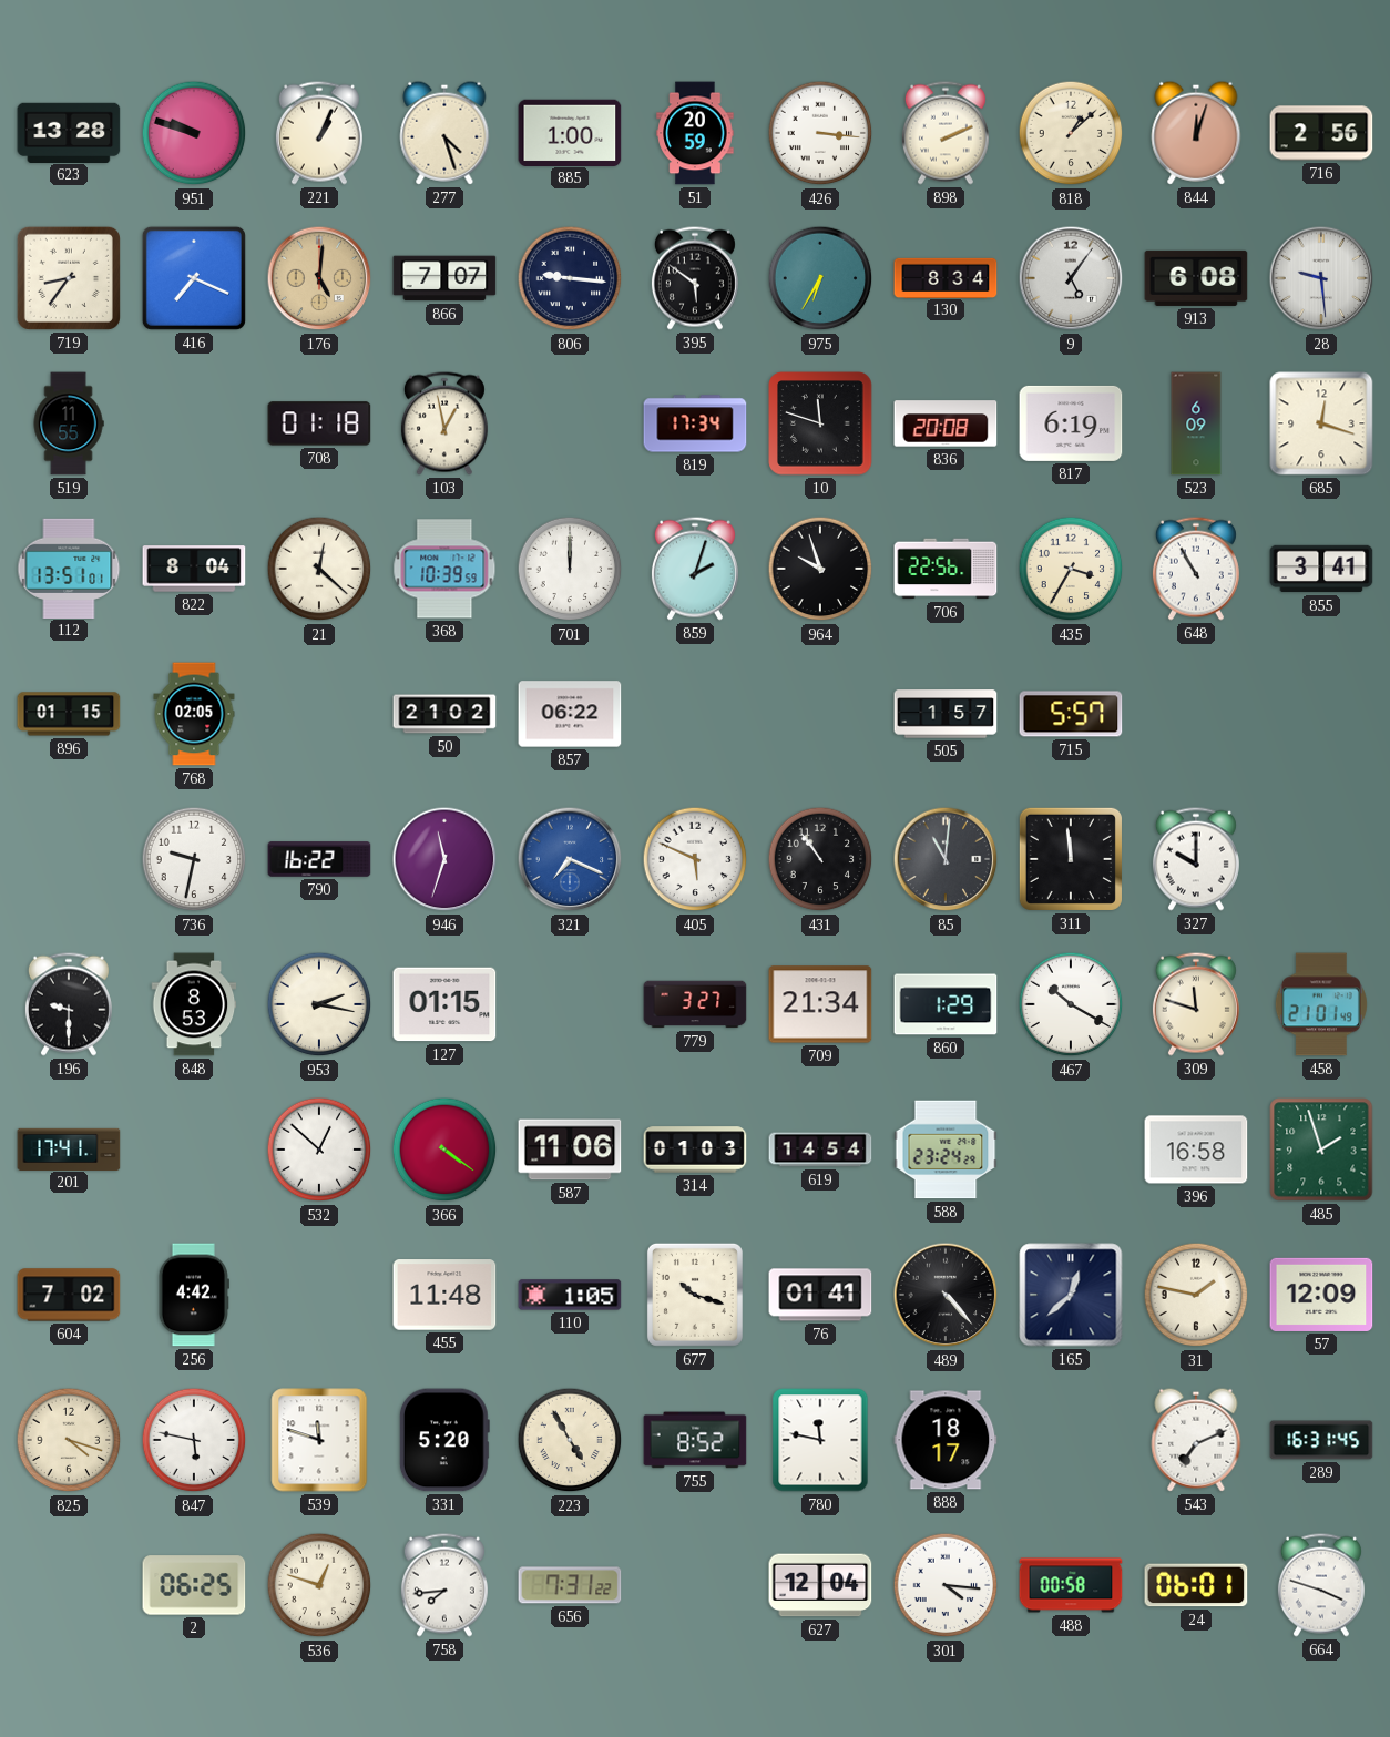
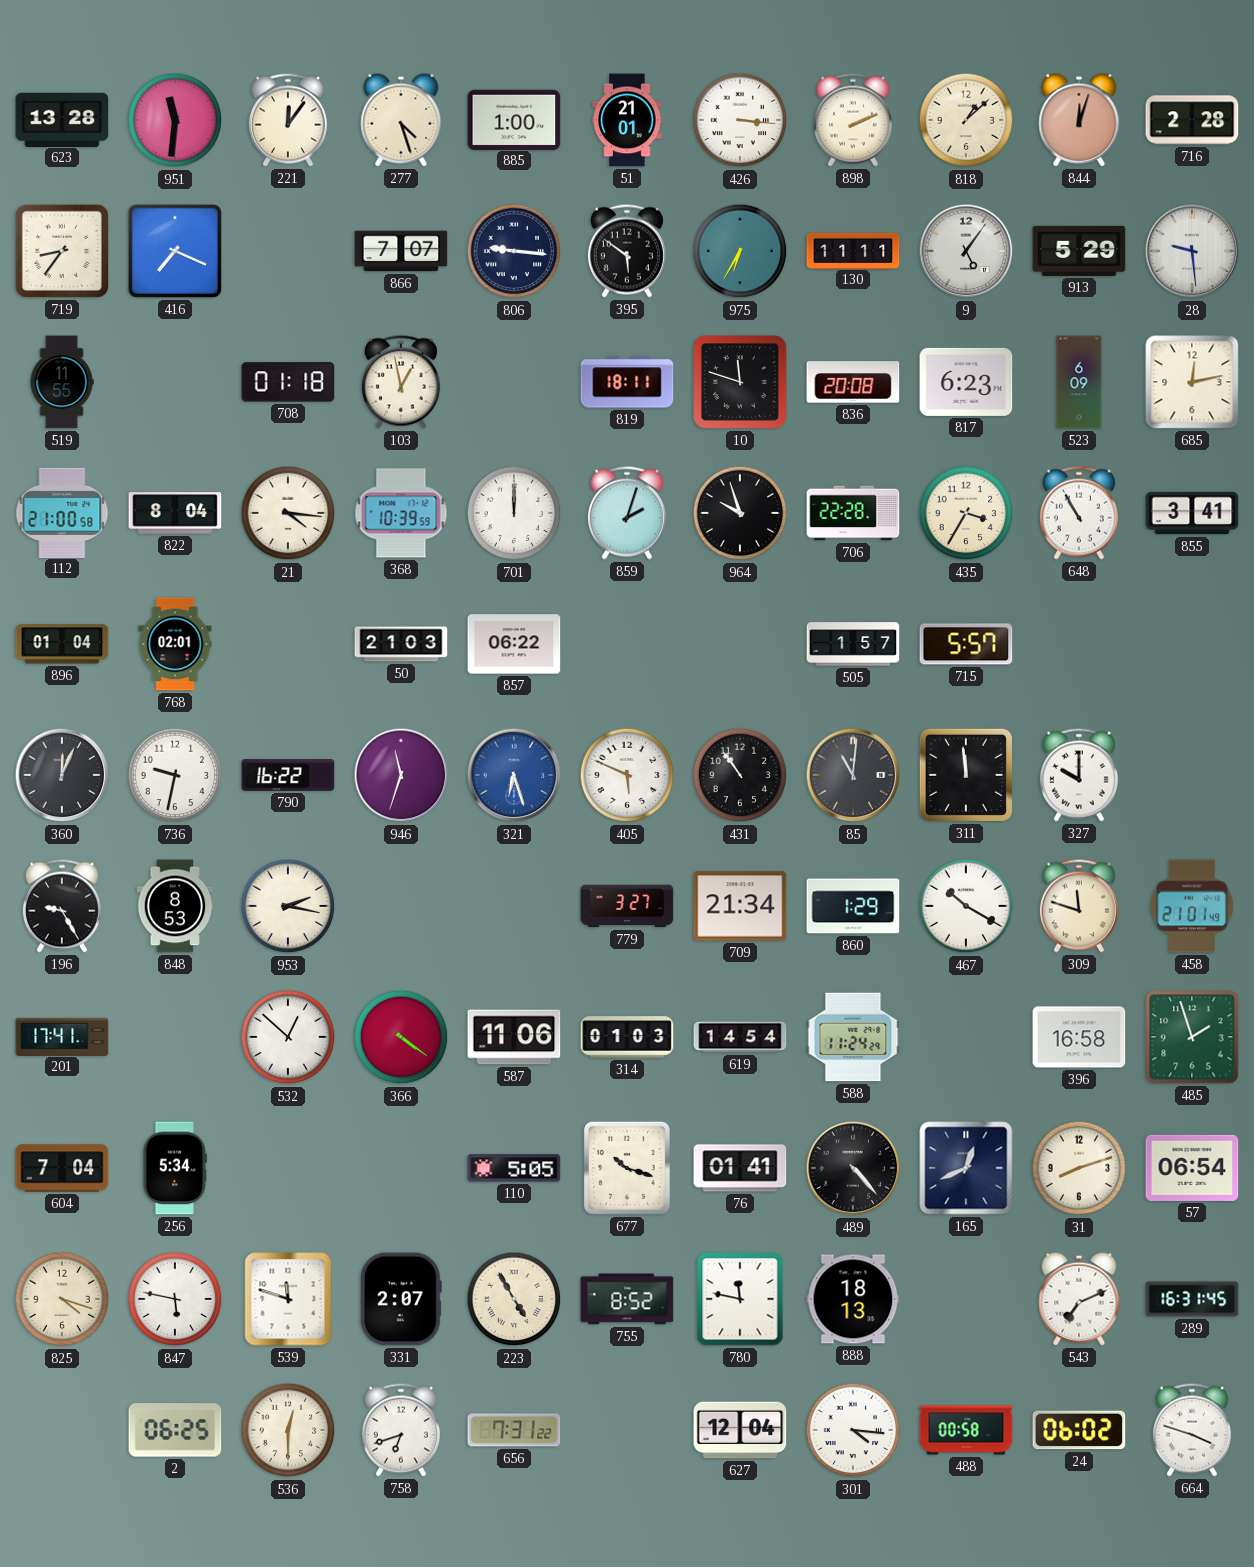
951: 9:48 -> 11:31
221: 1:04 -> 12:06
51: 20:59 -> 21:01
716: 2:56 -> 2:28
176: 5:01 -> none
130: 8:34 -> 11:11
913: 6:08 -> 5:29
819: 17:34 -> 18:11
817: 6:19 -> 6:23
685: 12:18 -> 12:13
112: 13:51 -> 21:00
21: 12:22 -> 4:16
706: 22:56 -> 22:28
896: 01:15 -> 01:04
768: 02:05 -> 02:01
50: 21:02 -> 21:03
360: none -> 12:04
321: 7:19 -> 6:27
196: 9:30 -> 9:25
127: 01:15 -> none
588: 23:24 -> 11:24
604: 7:02 -> 7:04
256: 4:42 -> 5:34
455: 11:48 -> none
110: 1:05 -> 5:05
165: 12:38 -> 12:41
31: 1:47 -> 8:12
57: 12:09 -> 06:54
331: 5:20 -> 2:07
888: 18:17 -> 18:13
536: 12:48 -> 12:30
758: 7:44 -> 6:42
24: 06:01 -> 06:02
